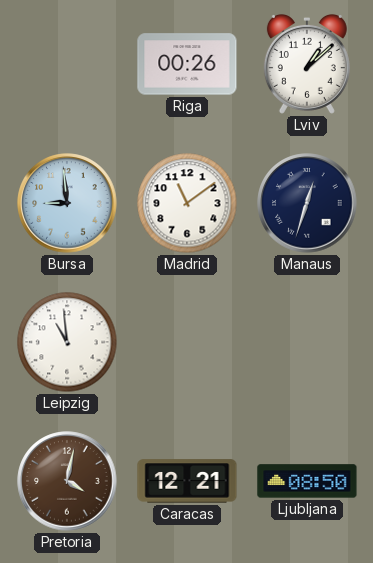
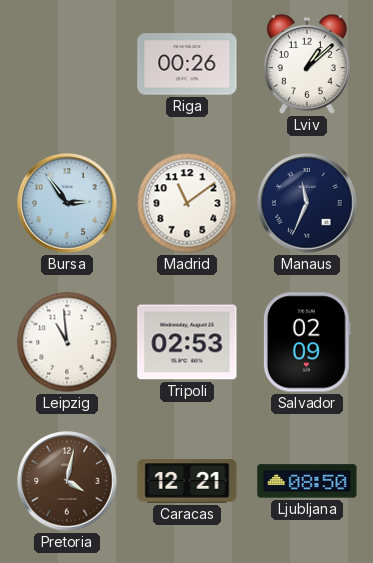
Bursa: 8:59 -> 2:54
Manaus: 12:33 -> 11:34
Tripoli: none -> 02:53
Salvador: none -> 02:09
